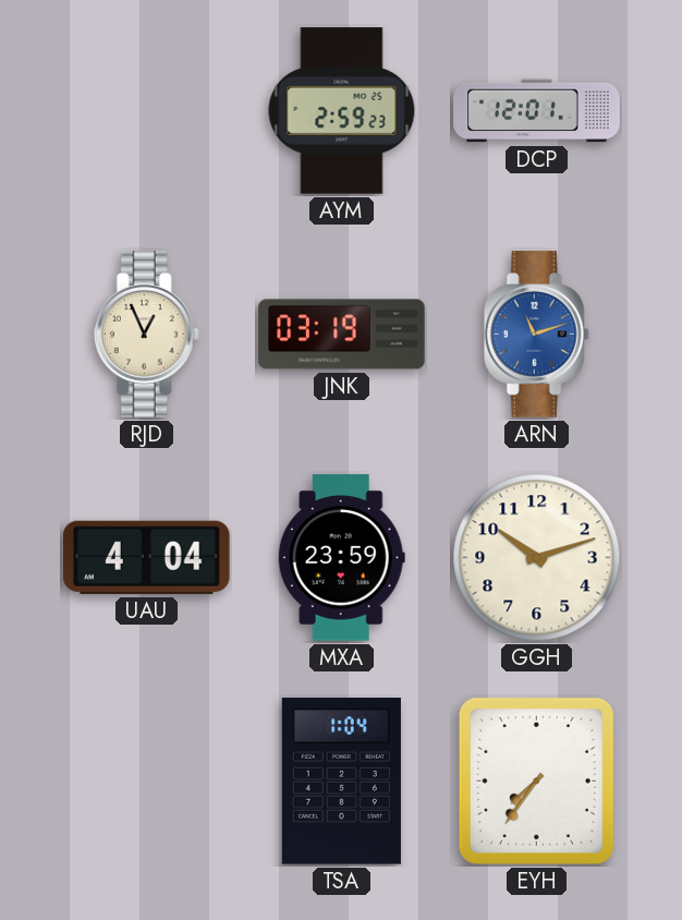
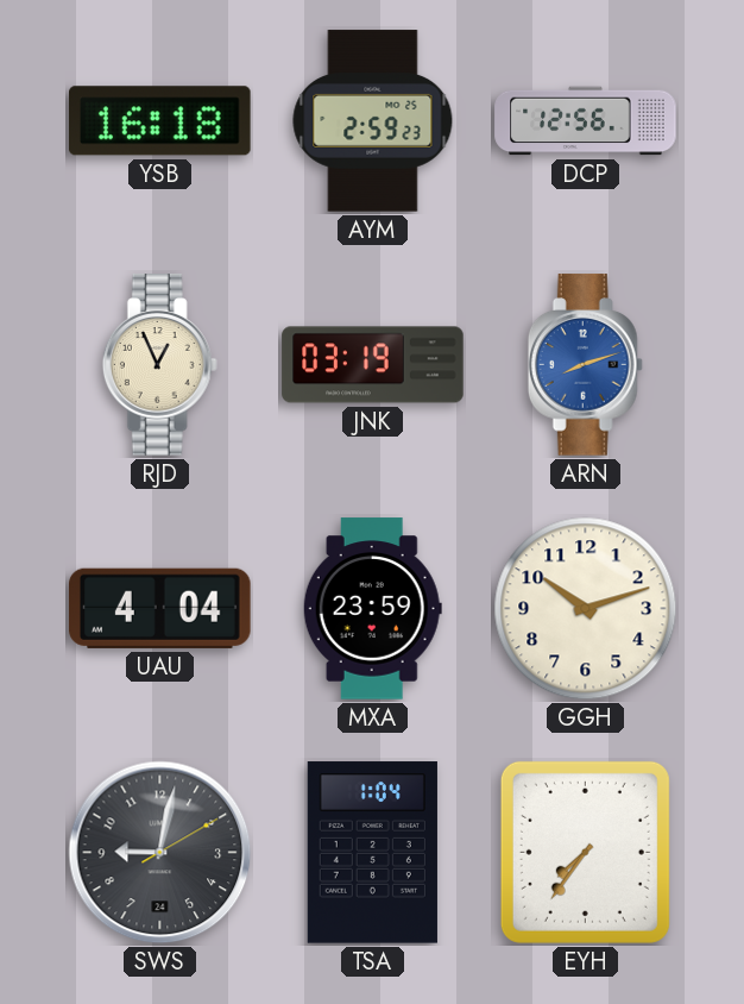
YSB: none -> 16:18
DCP: 12:01 -> 12:56
ARN: 11:12 -> 8:12
SWS: none -> 9:02
